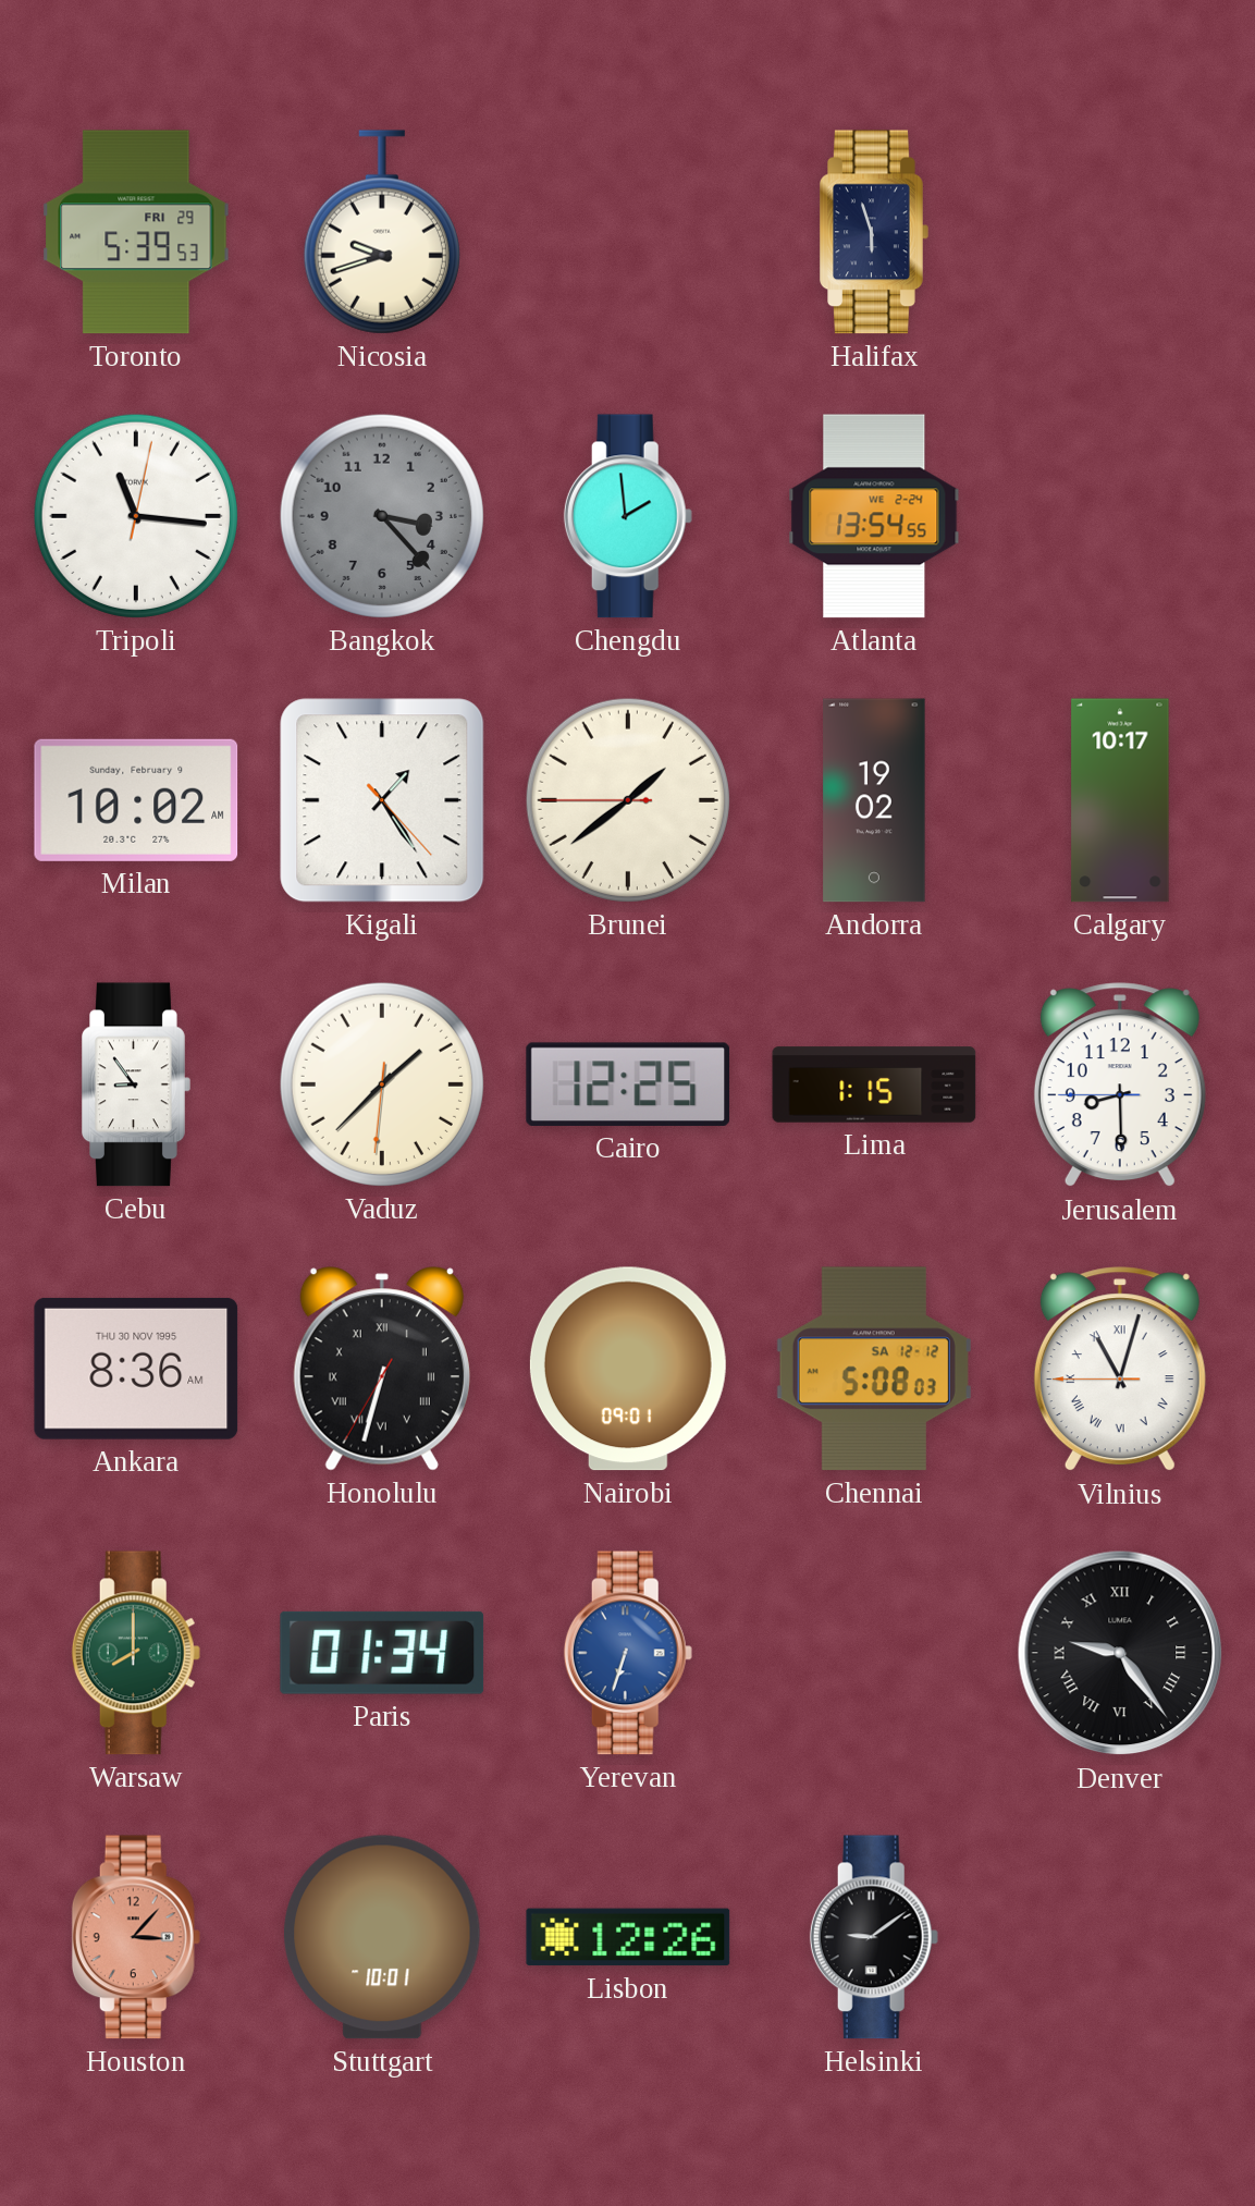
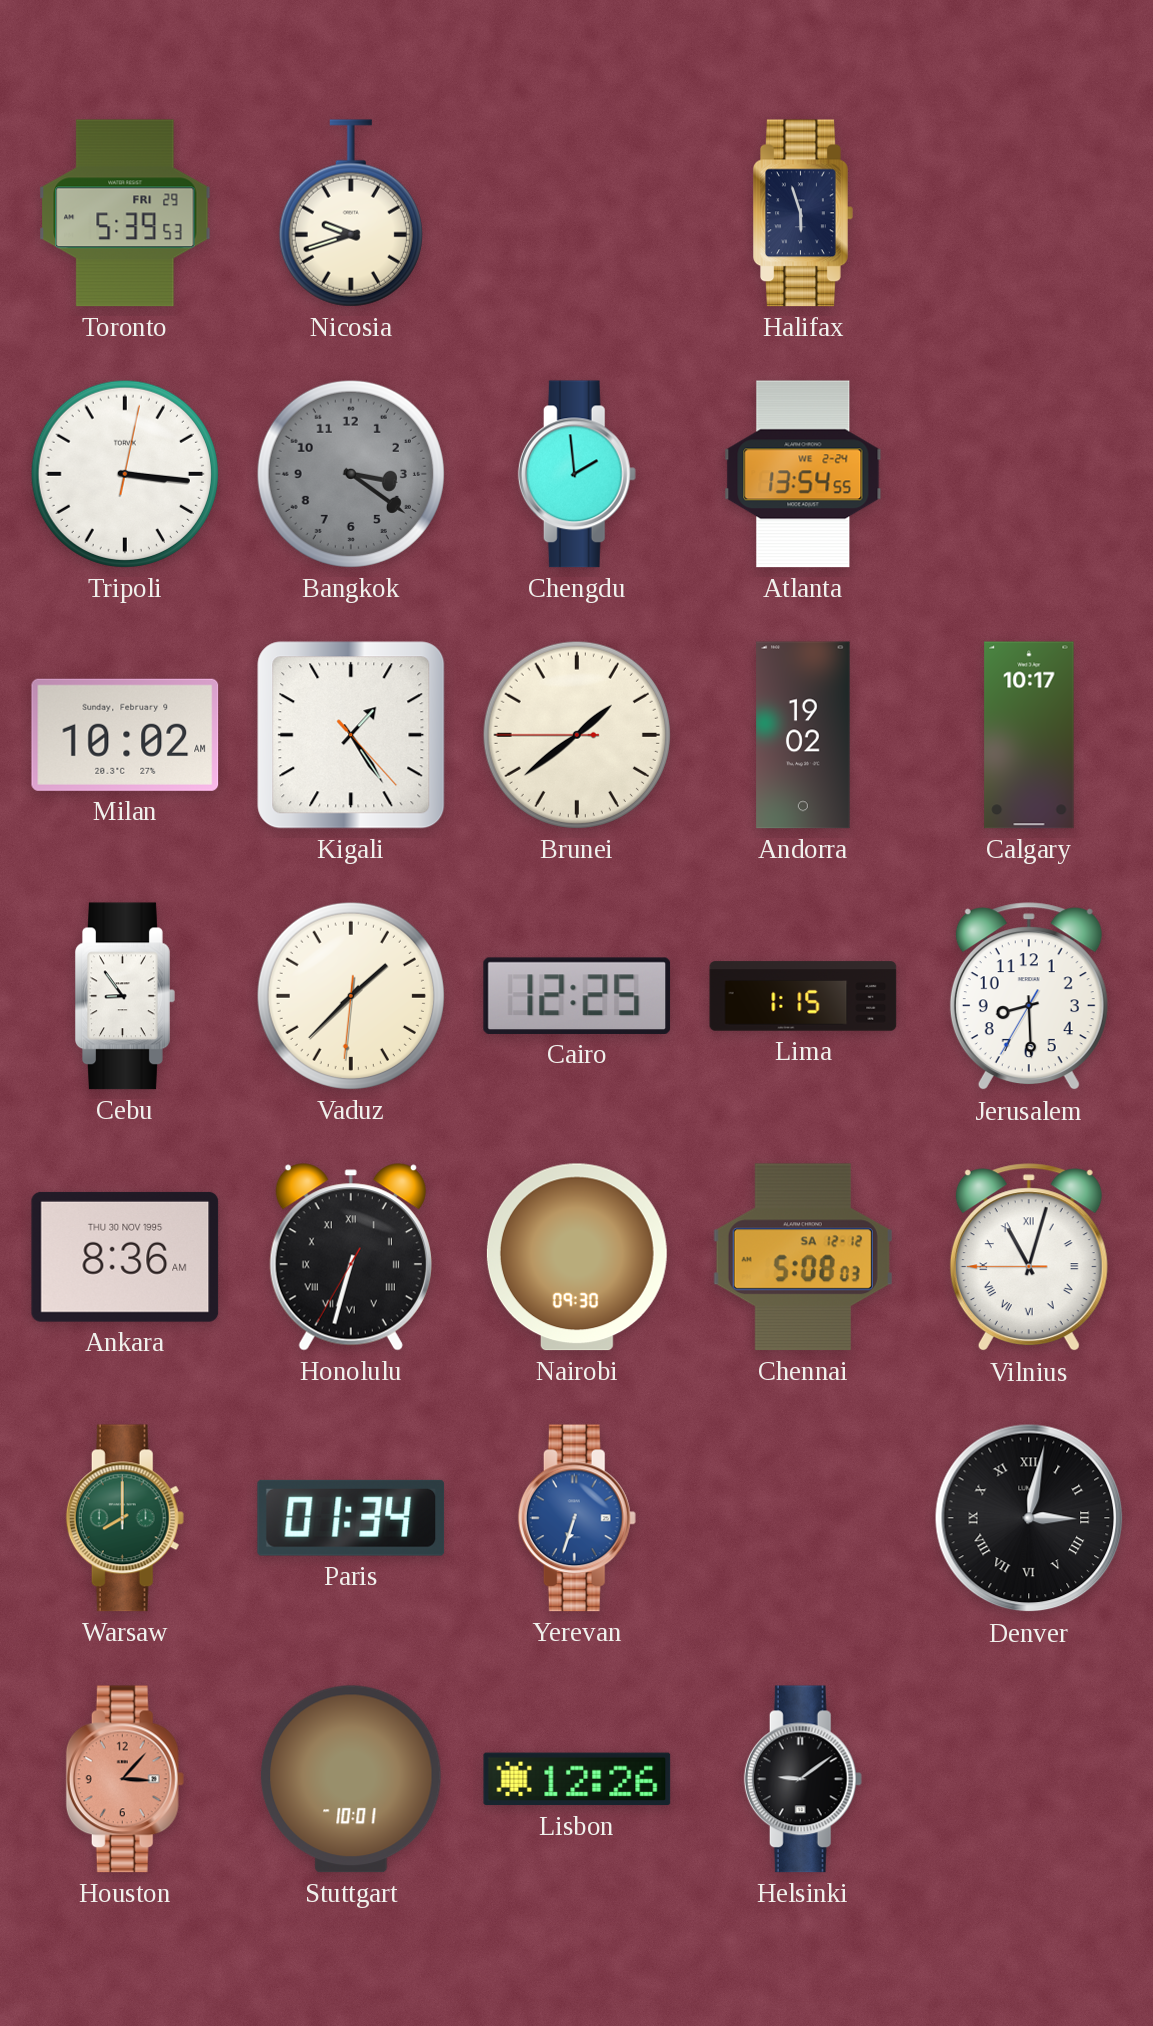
Tripoli: 11:16 -> 3:16
Bangkok: 3:23 -> 3:21
Jerusalem: 8:29:45 -> 8:29:35
Nairobi: 09:01 -> 09:30
Denver: 9:24 -> 3:02
